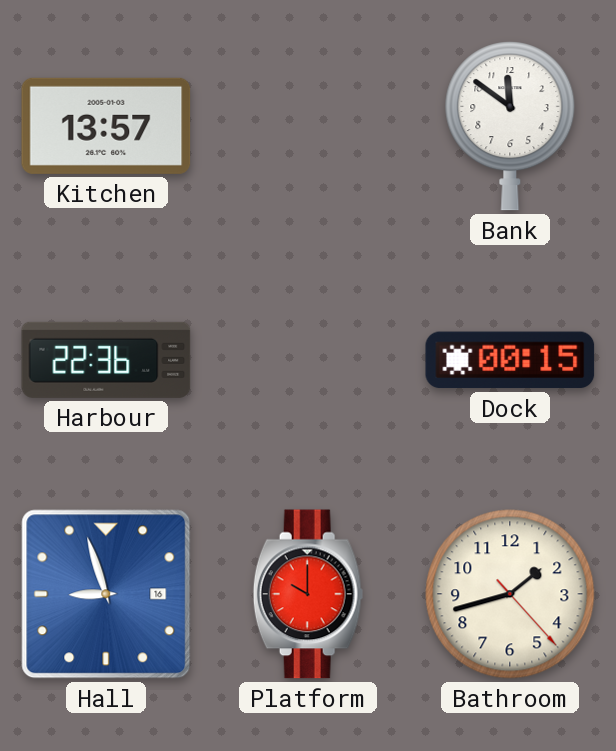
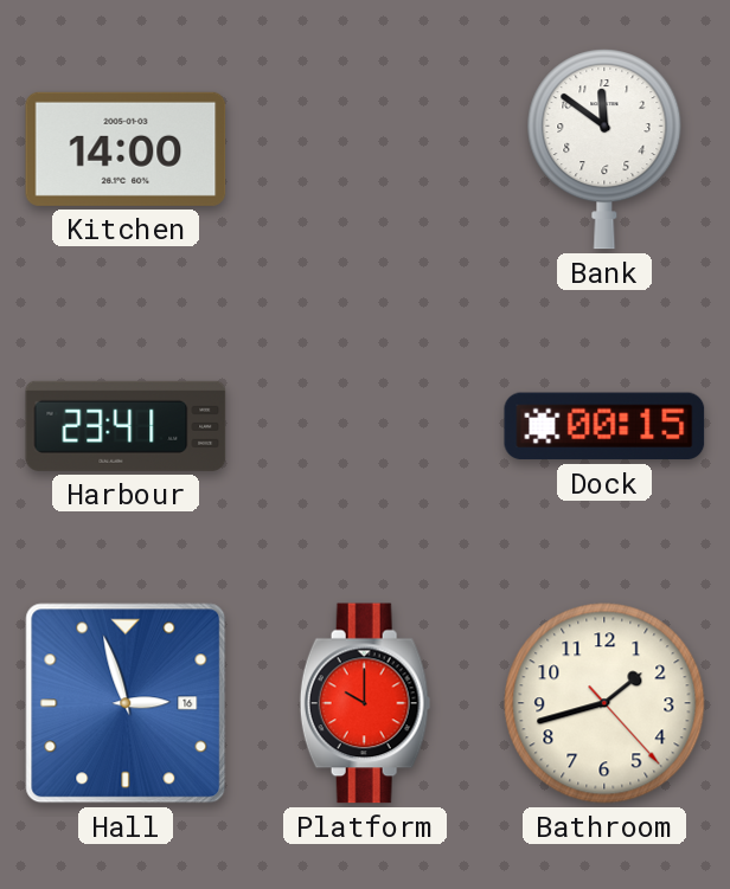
Kitchen: 13:57 -> 14:00
Harbour: 22:36 -> 23:41
Hall: 8:57 -> 2:57
